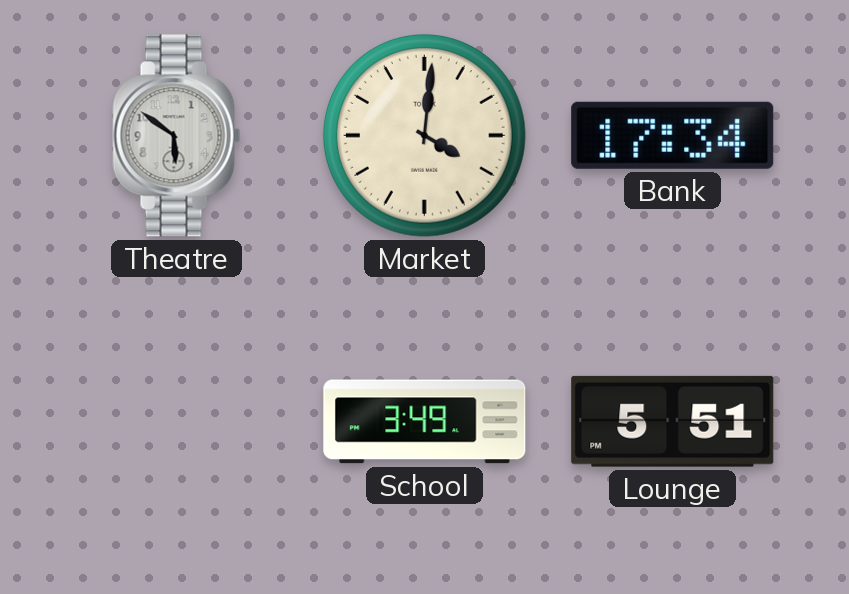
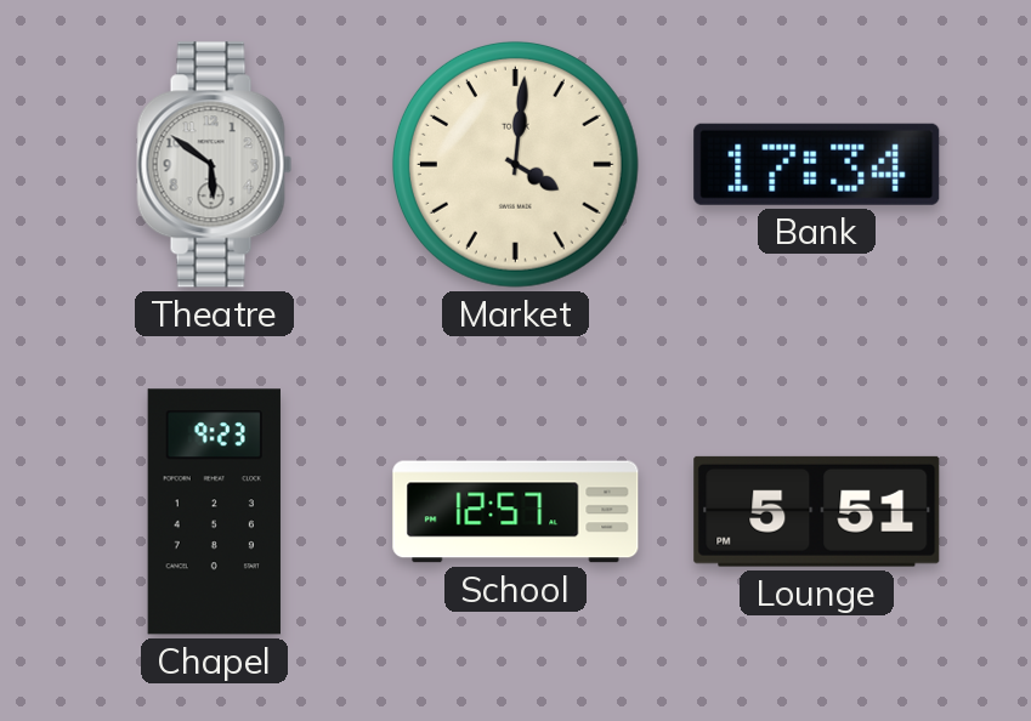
Chapel: none -> 9:23
School: 3:49 -> 12:57
